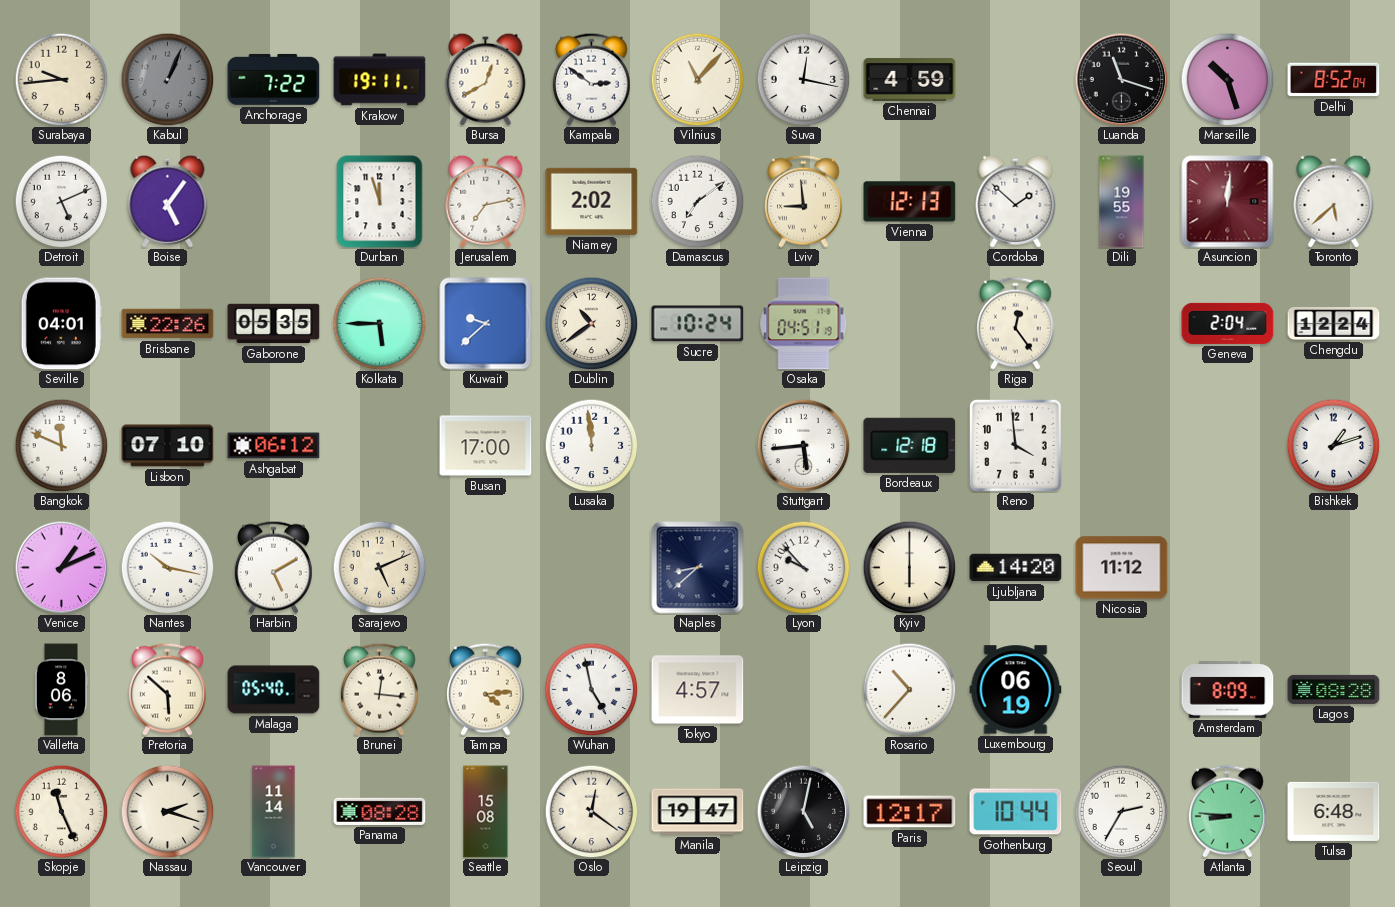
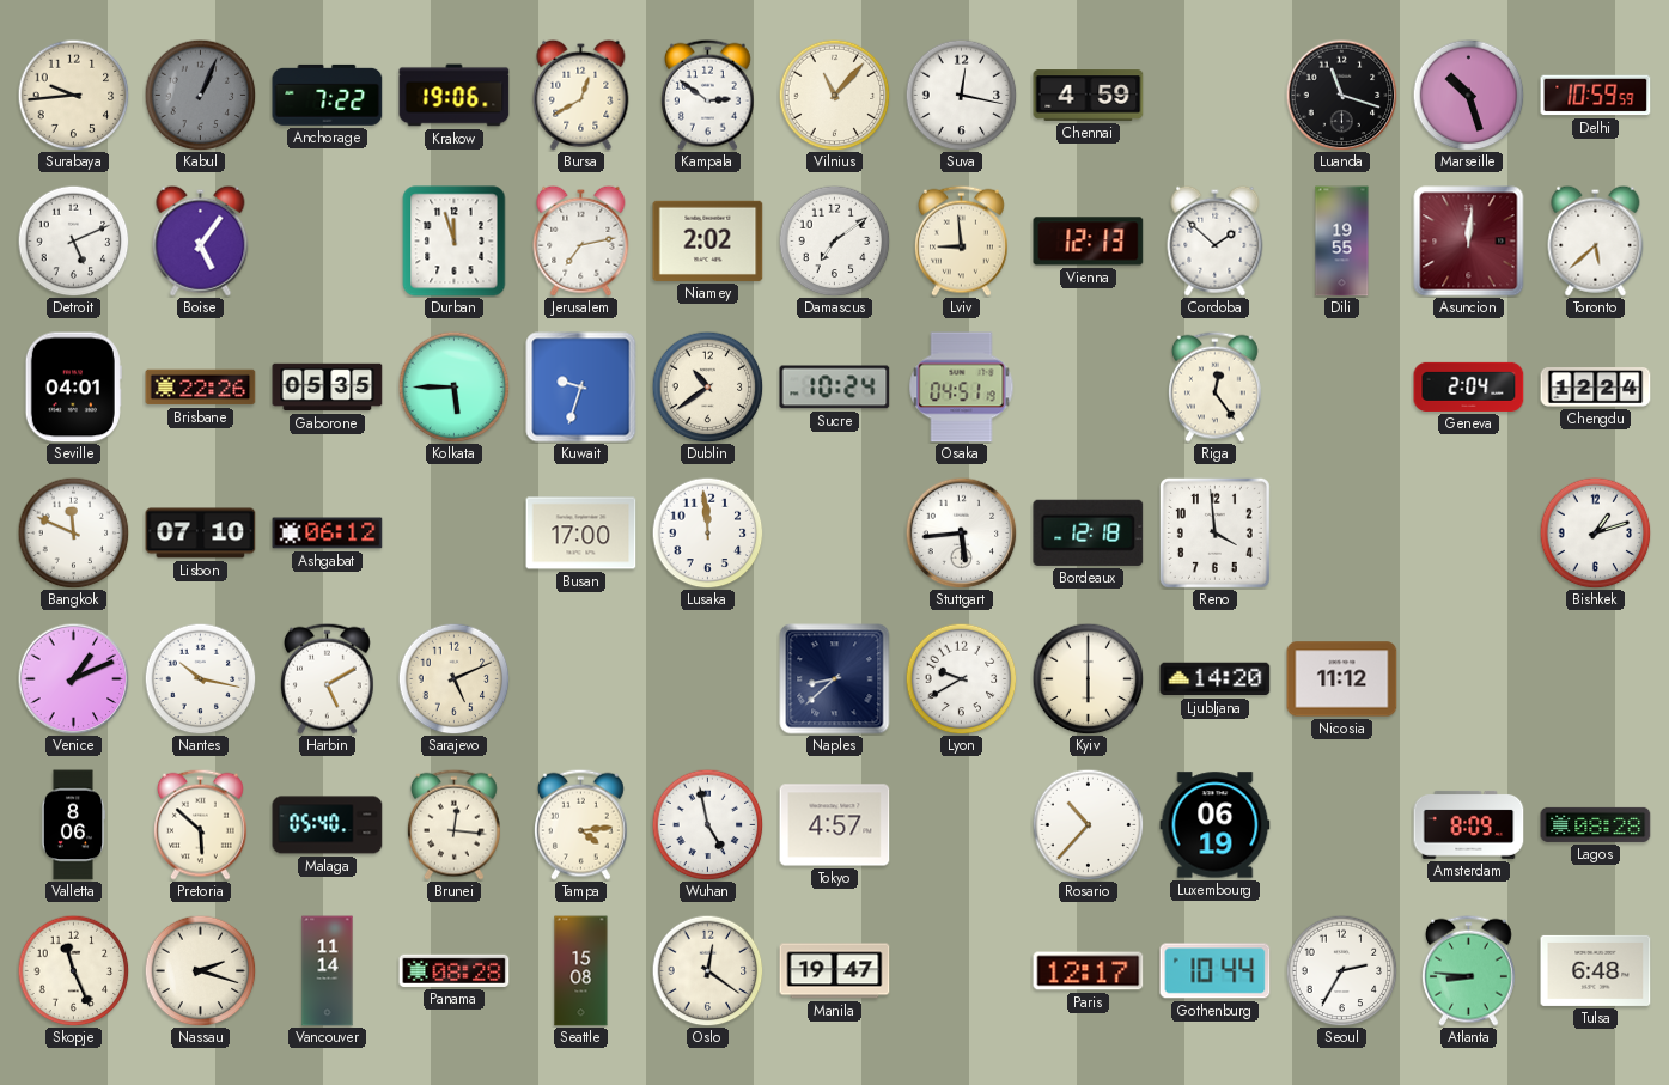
Krakow: 19:11 -> 19:06
Delhi: 8:52 -> 10:59
Kuwait: 9:38 -> 9:33
Lyon: 9:53 -> 9:40
Leipzig: 5:02 -> none
